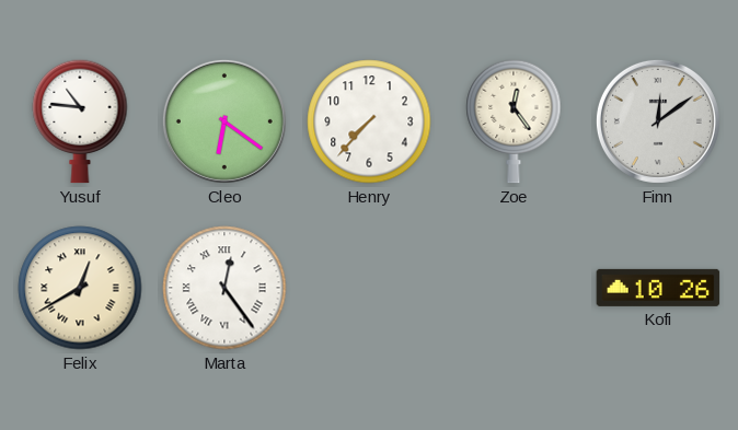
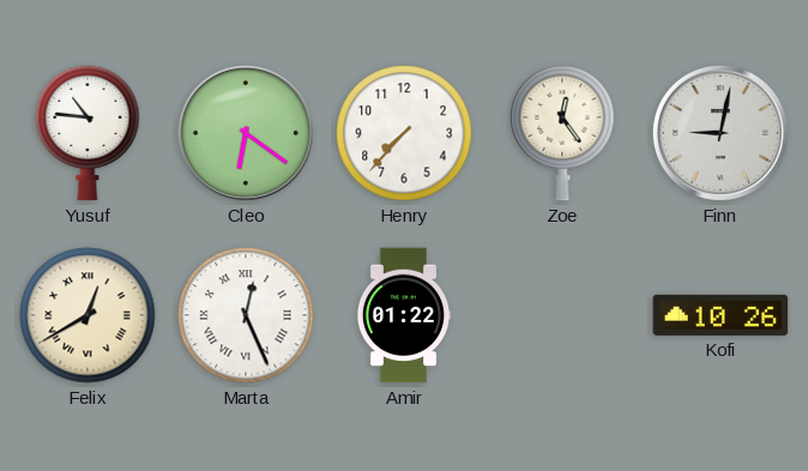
Finn: 12:09 -> 9:02
Marta: 12:24 -> 12:26
Amir: none -> 01:22
